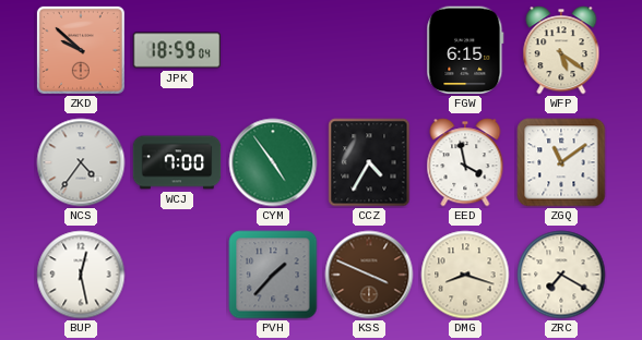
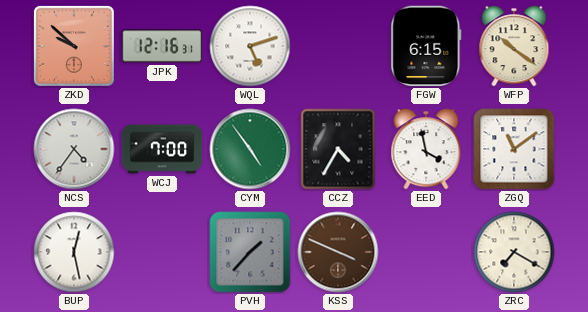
JPK: 18:59 -> 12:16
WQL: none -> 5:12
WFP: 5:21 -> 10:21
DMG: 8:18 -> none
